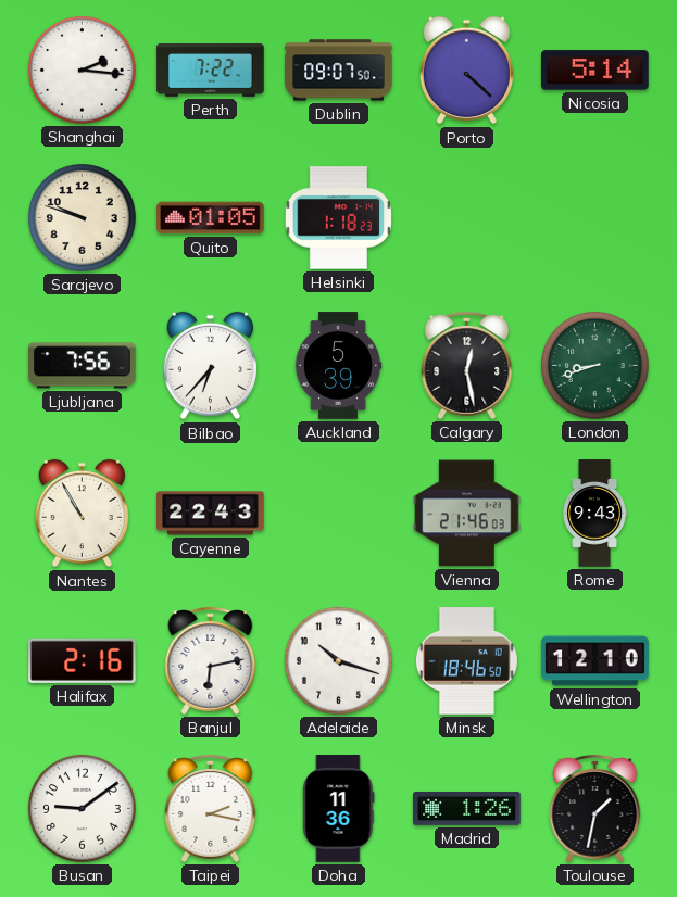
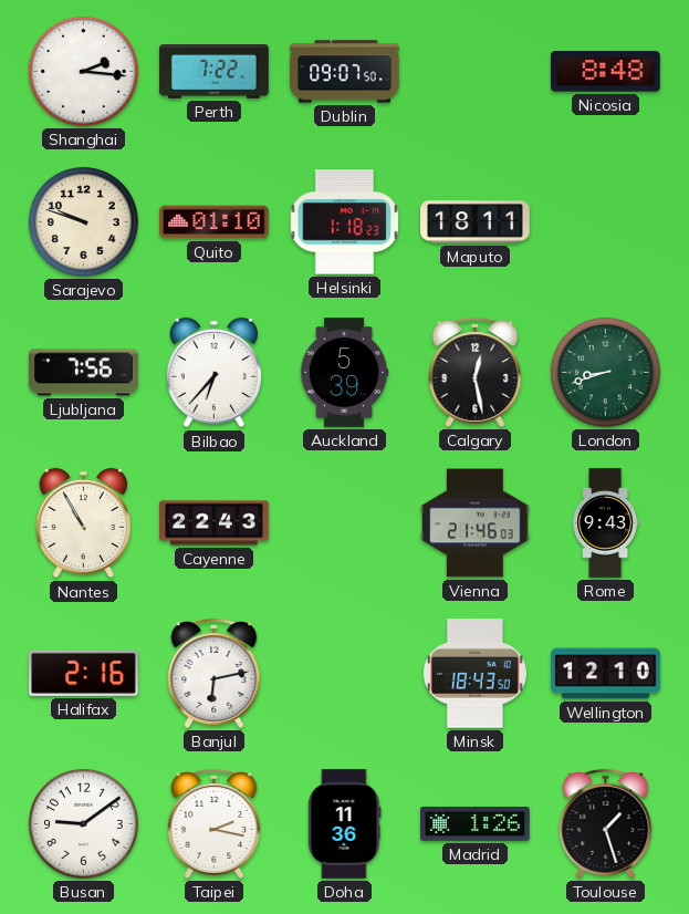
Porto: 4:22 -> none
Nicosia: 5:14 -> 8:48
Quito: 01:05 -> 01:10
Maputo: none -> 18:11
Adelaide: 10:18 -> none
Minsk: 18:46 -> 18:43
Toulouse: 1:32 -> 1:27
